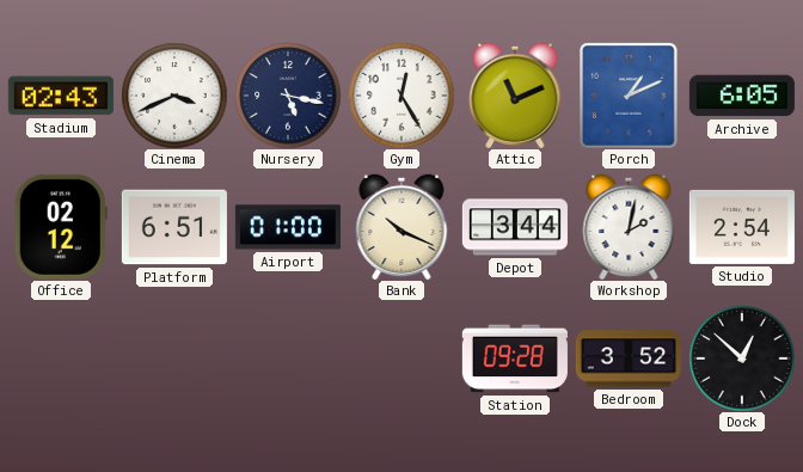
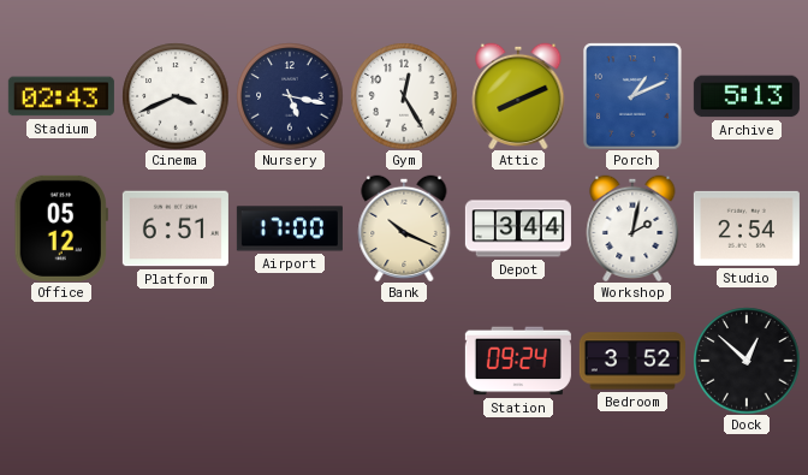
Attic: 11:11 -> 8:11
Archive: 6:05 -> 5:13
Office: 02:12 -> 05:12
Airport: 01:00 -> 17:00
Station: 09:28 -> 09:24
